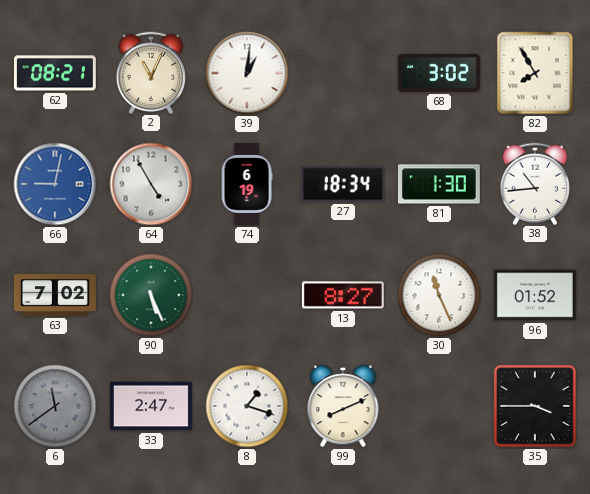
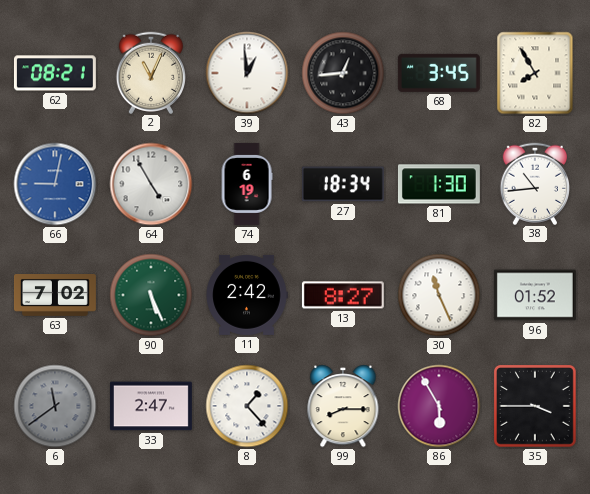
39: 1:01 -> 12:59
43: none -> 12:44
68: 3:02 -> 3:45
11: none -> 2:42
8: 1:18 -> 1:23
99: 8:11 -> 8:15
86: none -> 5:55
